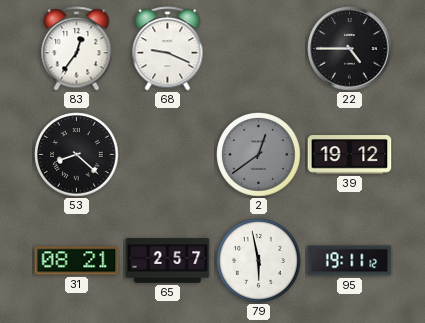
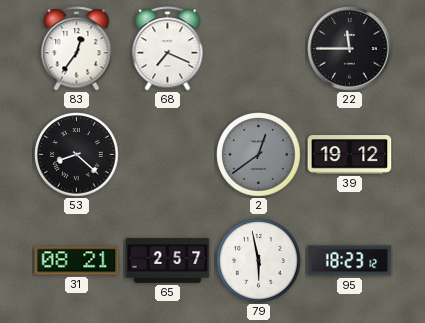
68: 9:19 -> 7:19
22: 4:45 -> 11:45
95: 19:11 -> 18:23
